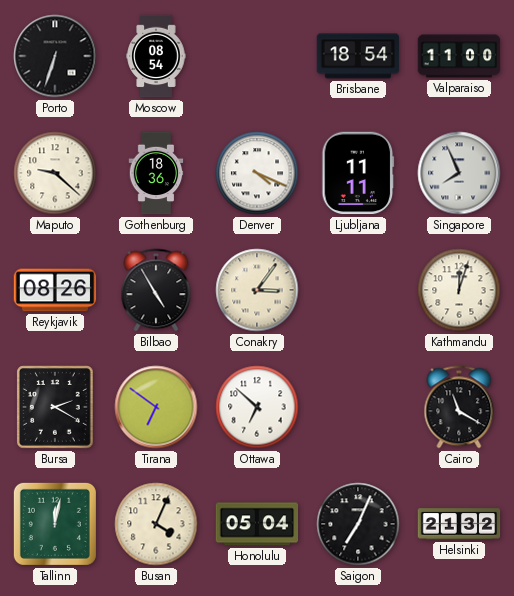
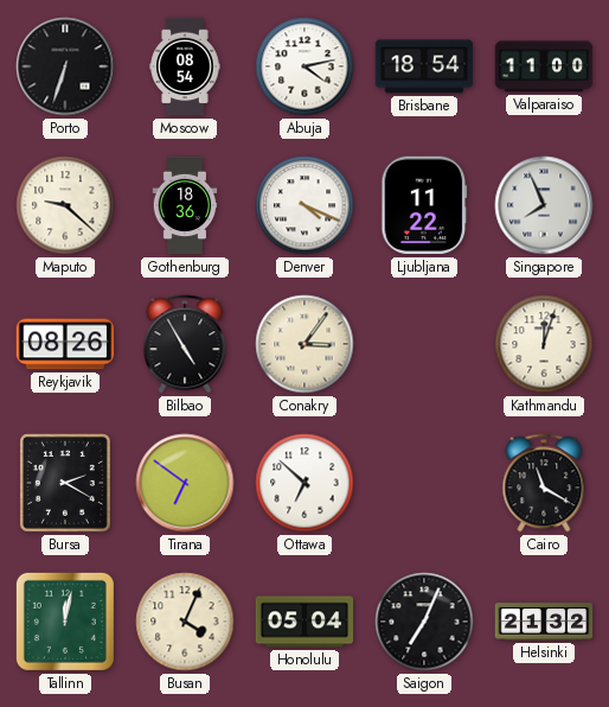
Abuja: none -> 4:13
Ljubljana: 11:11 -> 11:22
